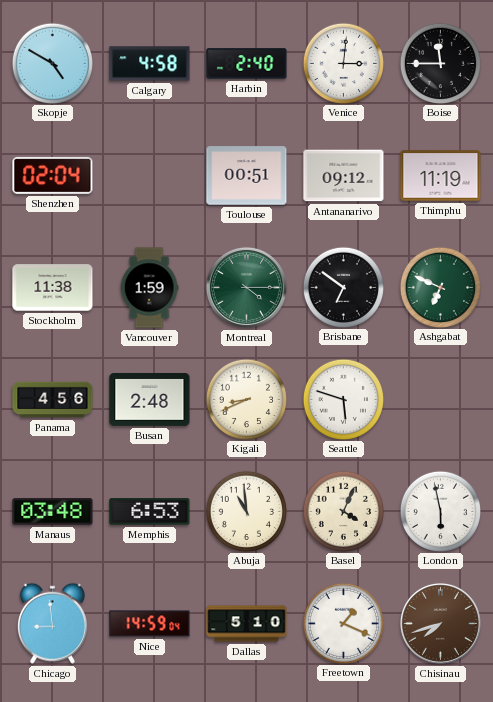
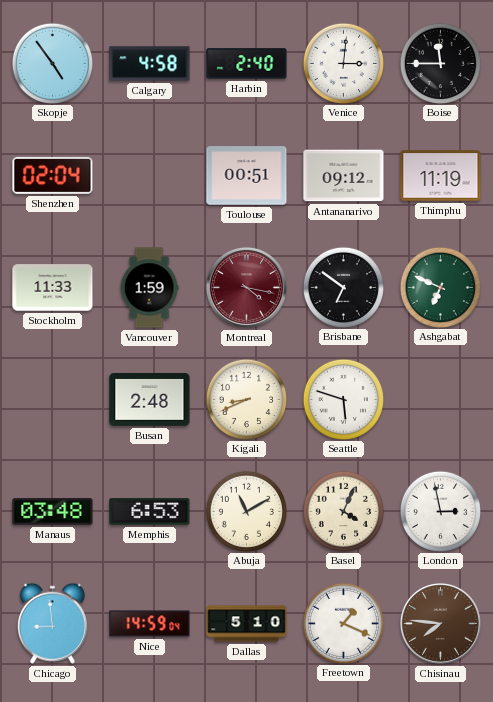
Skopje: 4:50 -> 4:54
Stockholm: 11:38 -> 11:33
Montreal: 4:15 -> 4:17
Montreal dial: green -> burgundy
Panama: 4:56 -> none
Abuja: 10:59 -> 11:10
London: 5:58 -> 2:58
Chisinau: 7:42 -> 7:46
